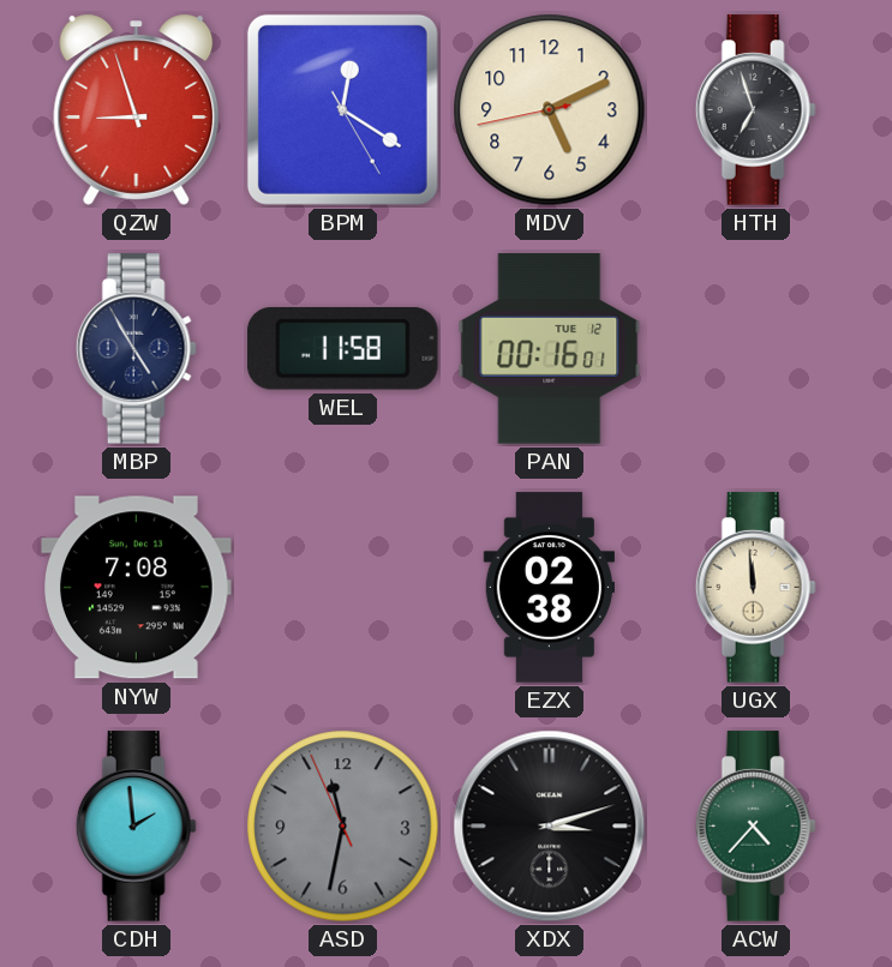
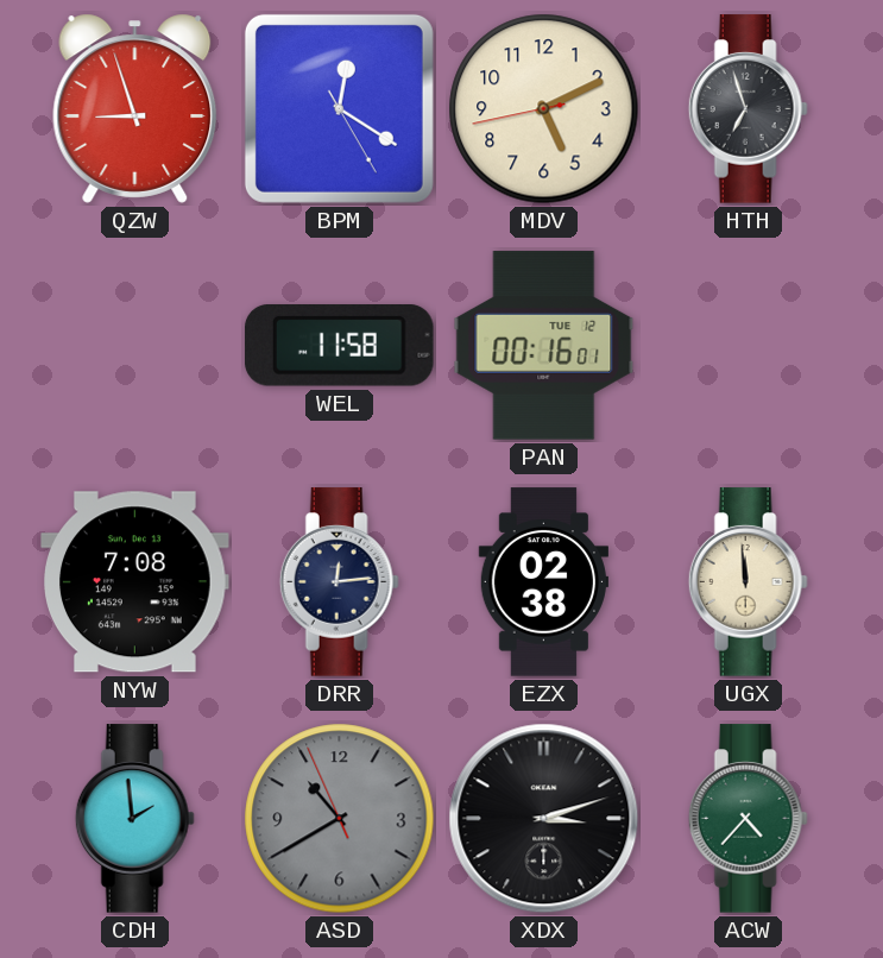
MBP: 4:55 -> none
DRR: none -> 12:14
ASD: 11:31 -> 10:39
